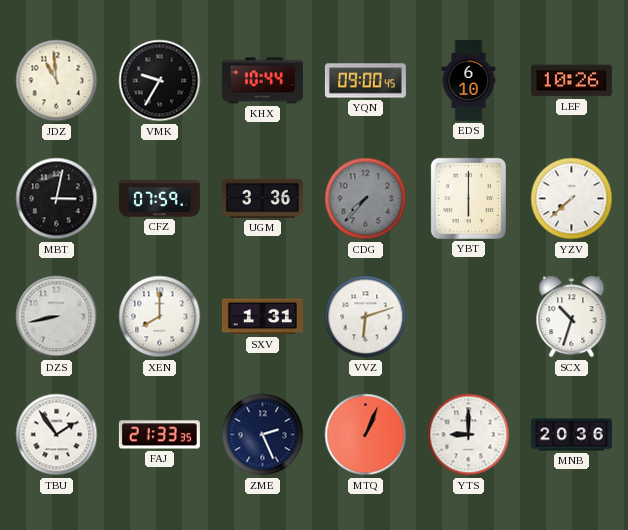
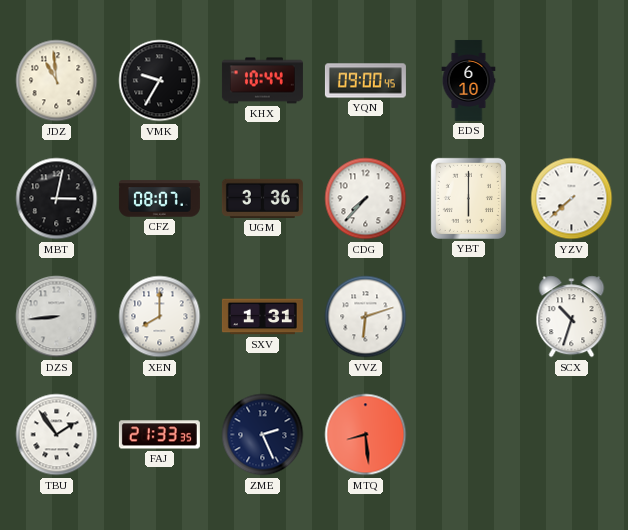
LEF: 10:26 -> none
CFZ: 07:59 -> 08:07
CDG dial: grey -> white
DZS: 8:43 -> 8:44
MTQ: 1:04 -> 8:29
YTS: 9:00 -> none
MNB: 20:36 -> none
